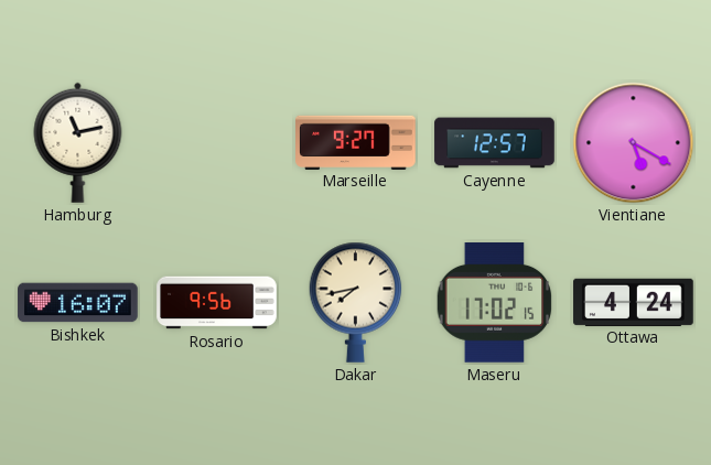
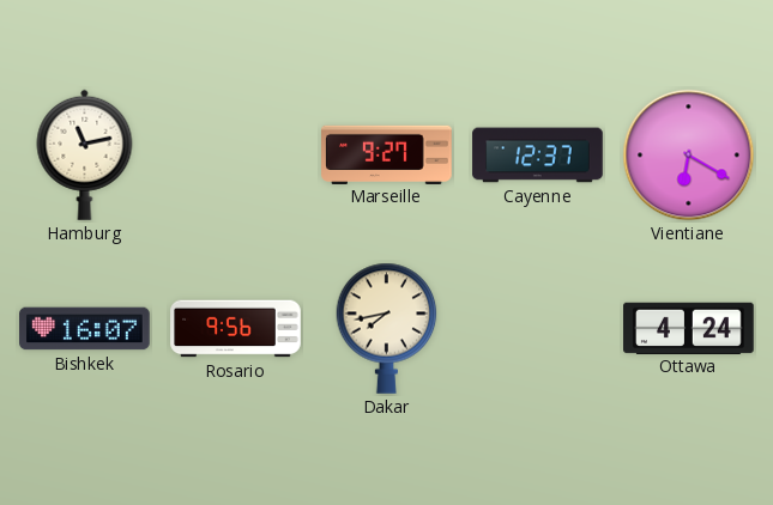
Cayenne: 12:57 -> 12:37
Vientiane: 5:20 -> 6:20
Maseru: 17:02 -> none
